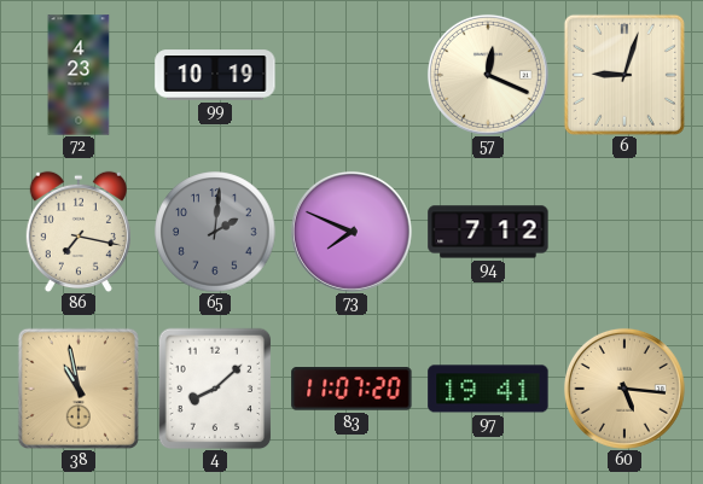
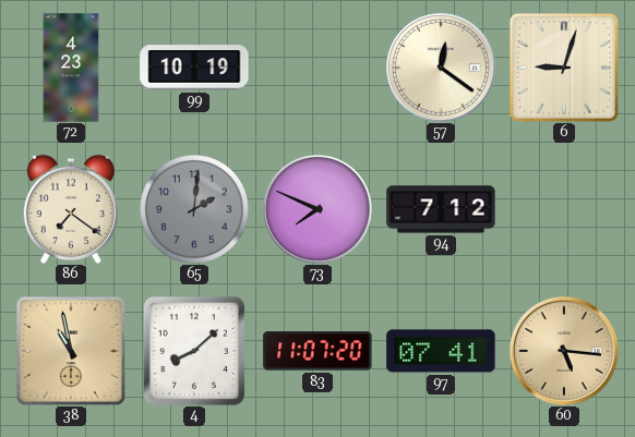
57: 12:19 -> 12:21
86: 7:17 -> 7:21
97: 19:41 -> 07:41
